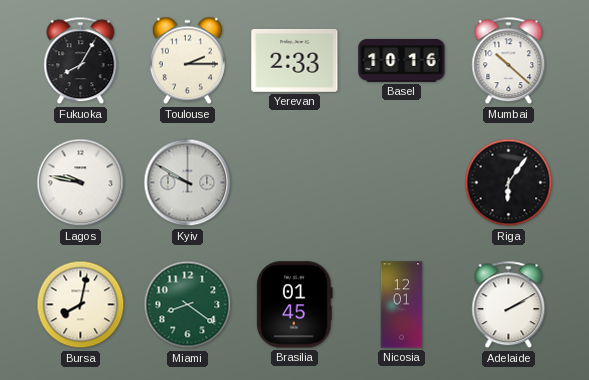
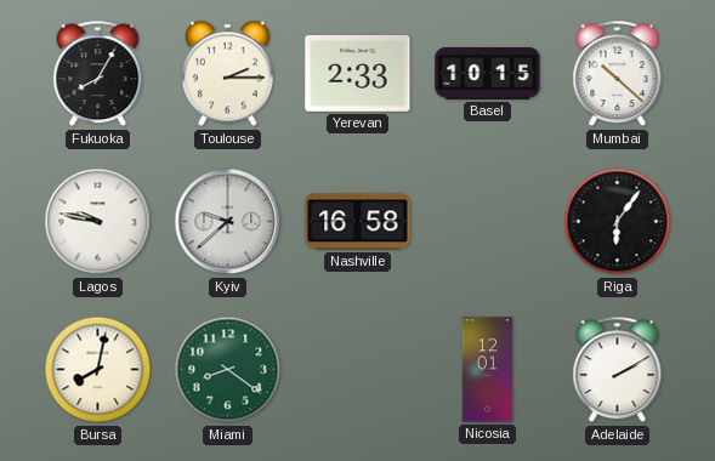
Basel: 10:16 -> 10:15
Kyiv: 9:50 -> 9:38
Nashville: none -> 16:58
Brasilia: 01:45 -> none
